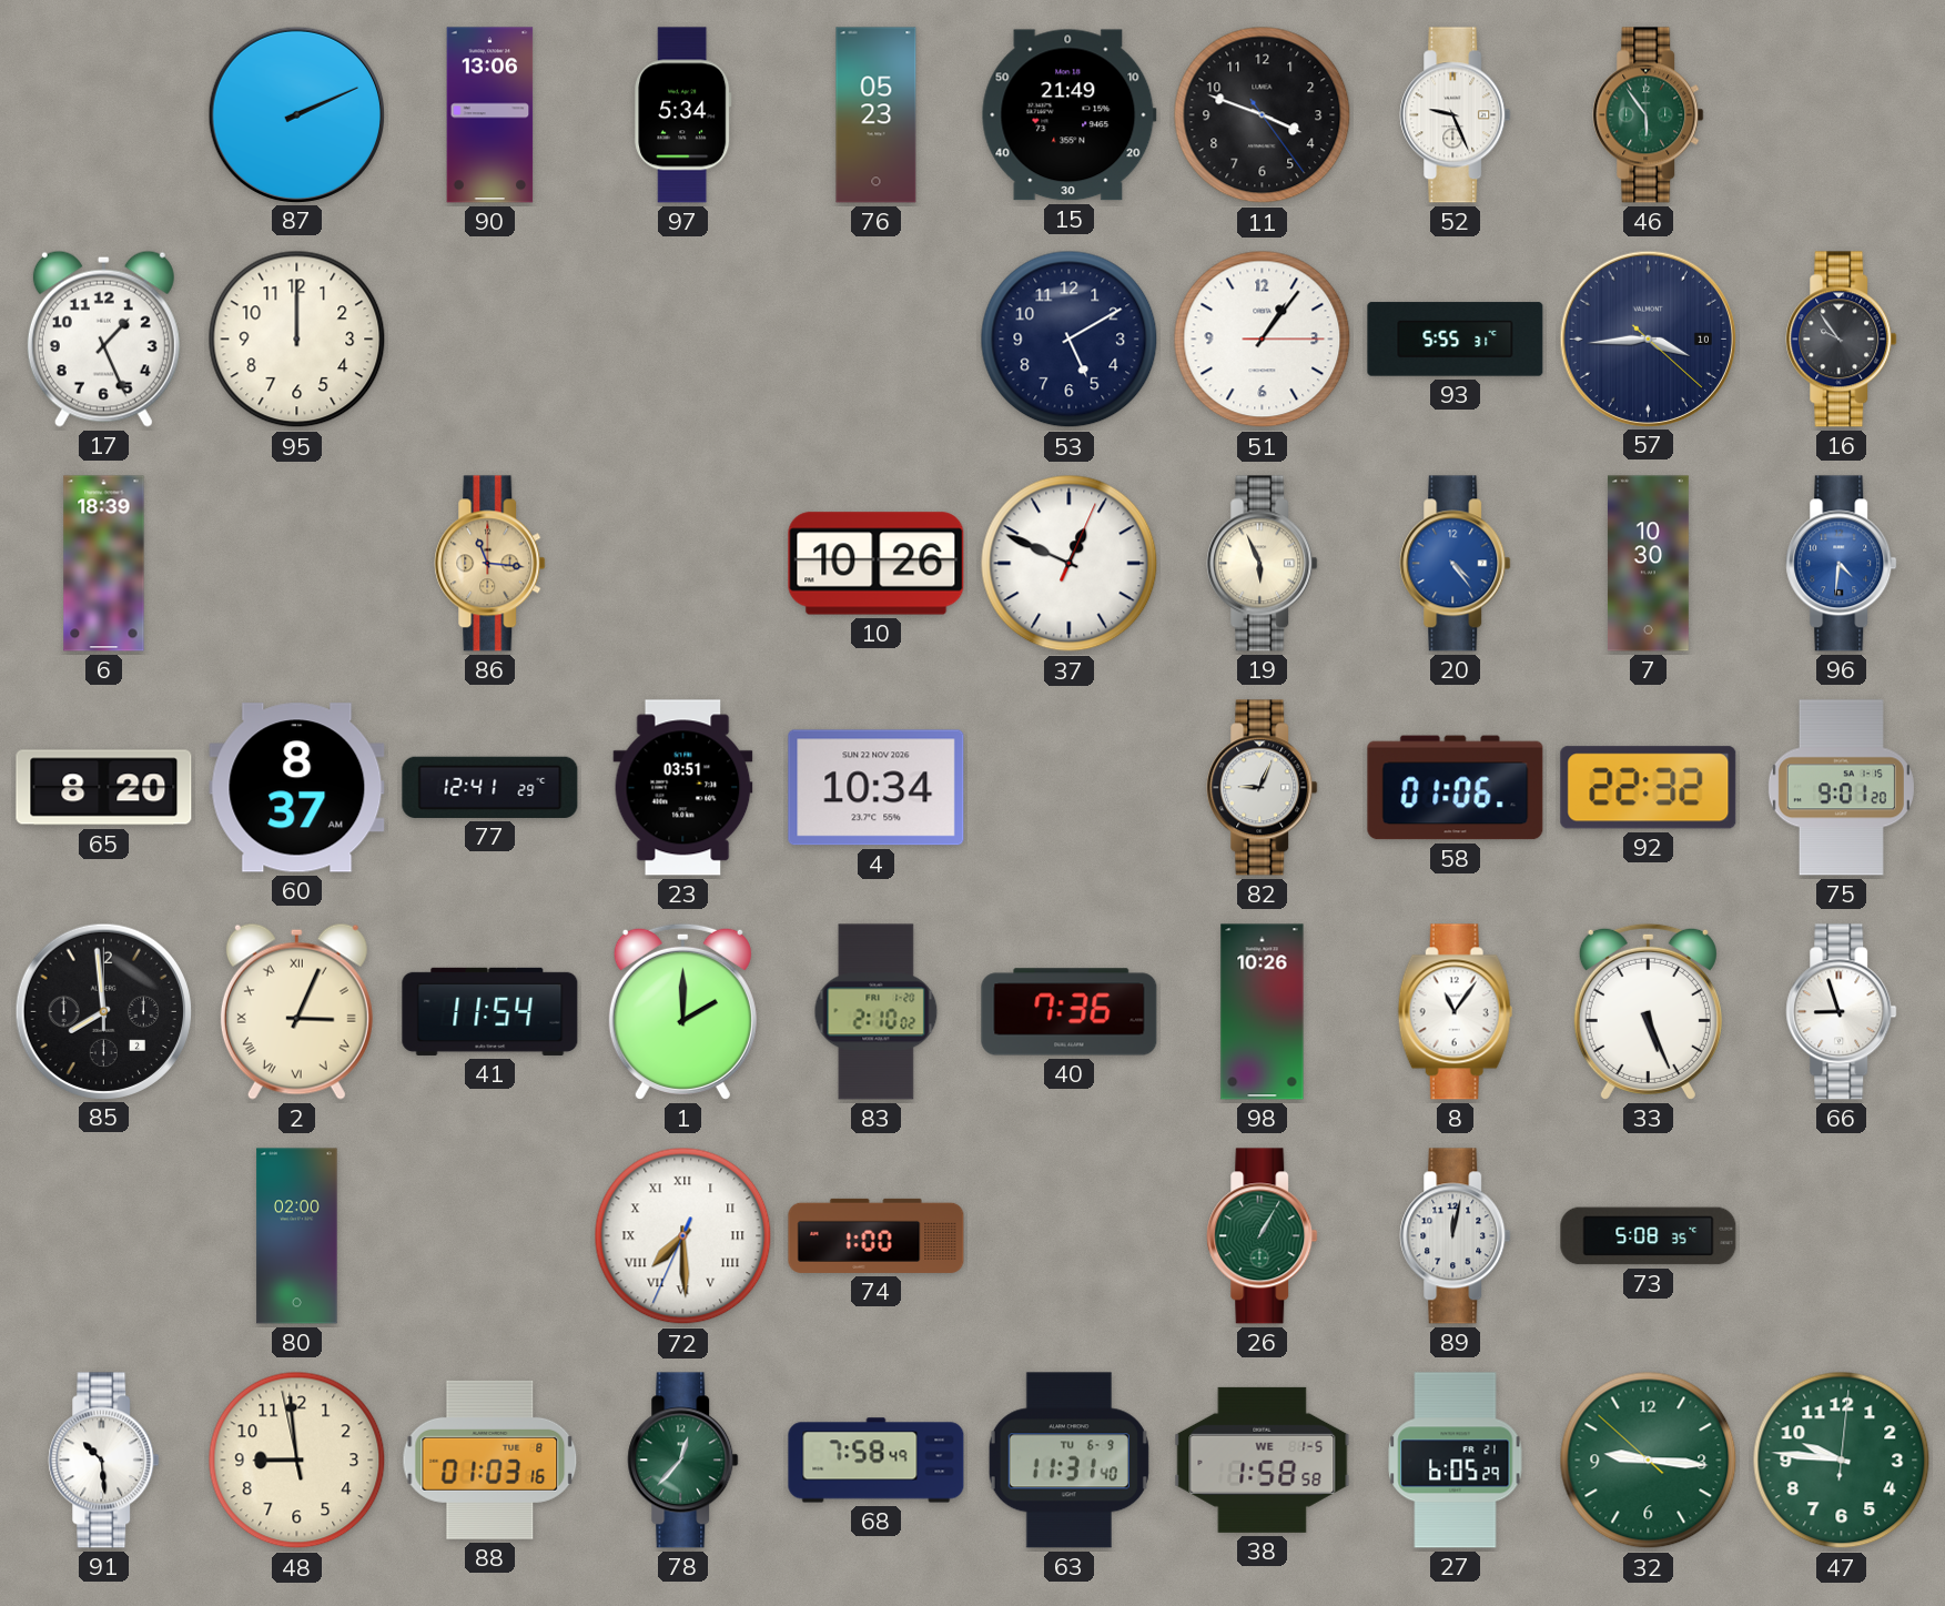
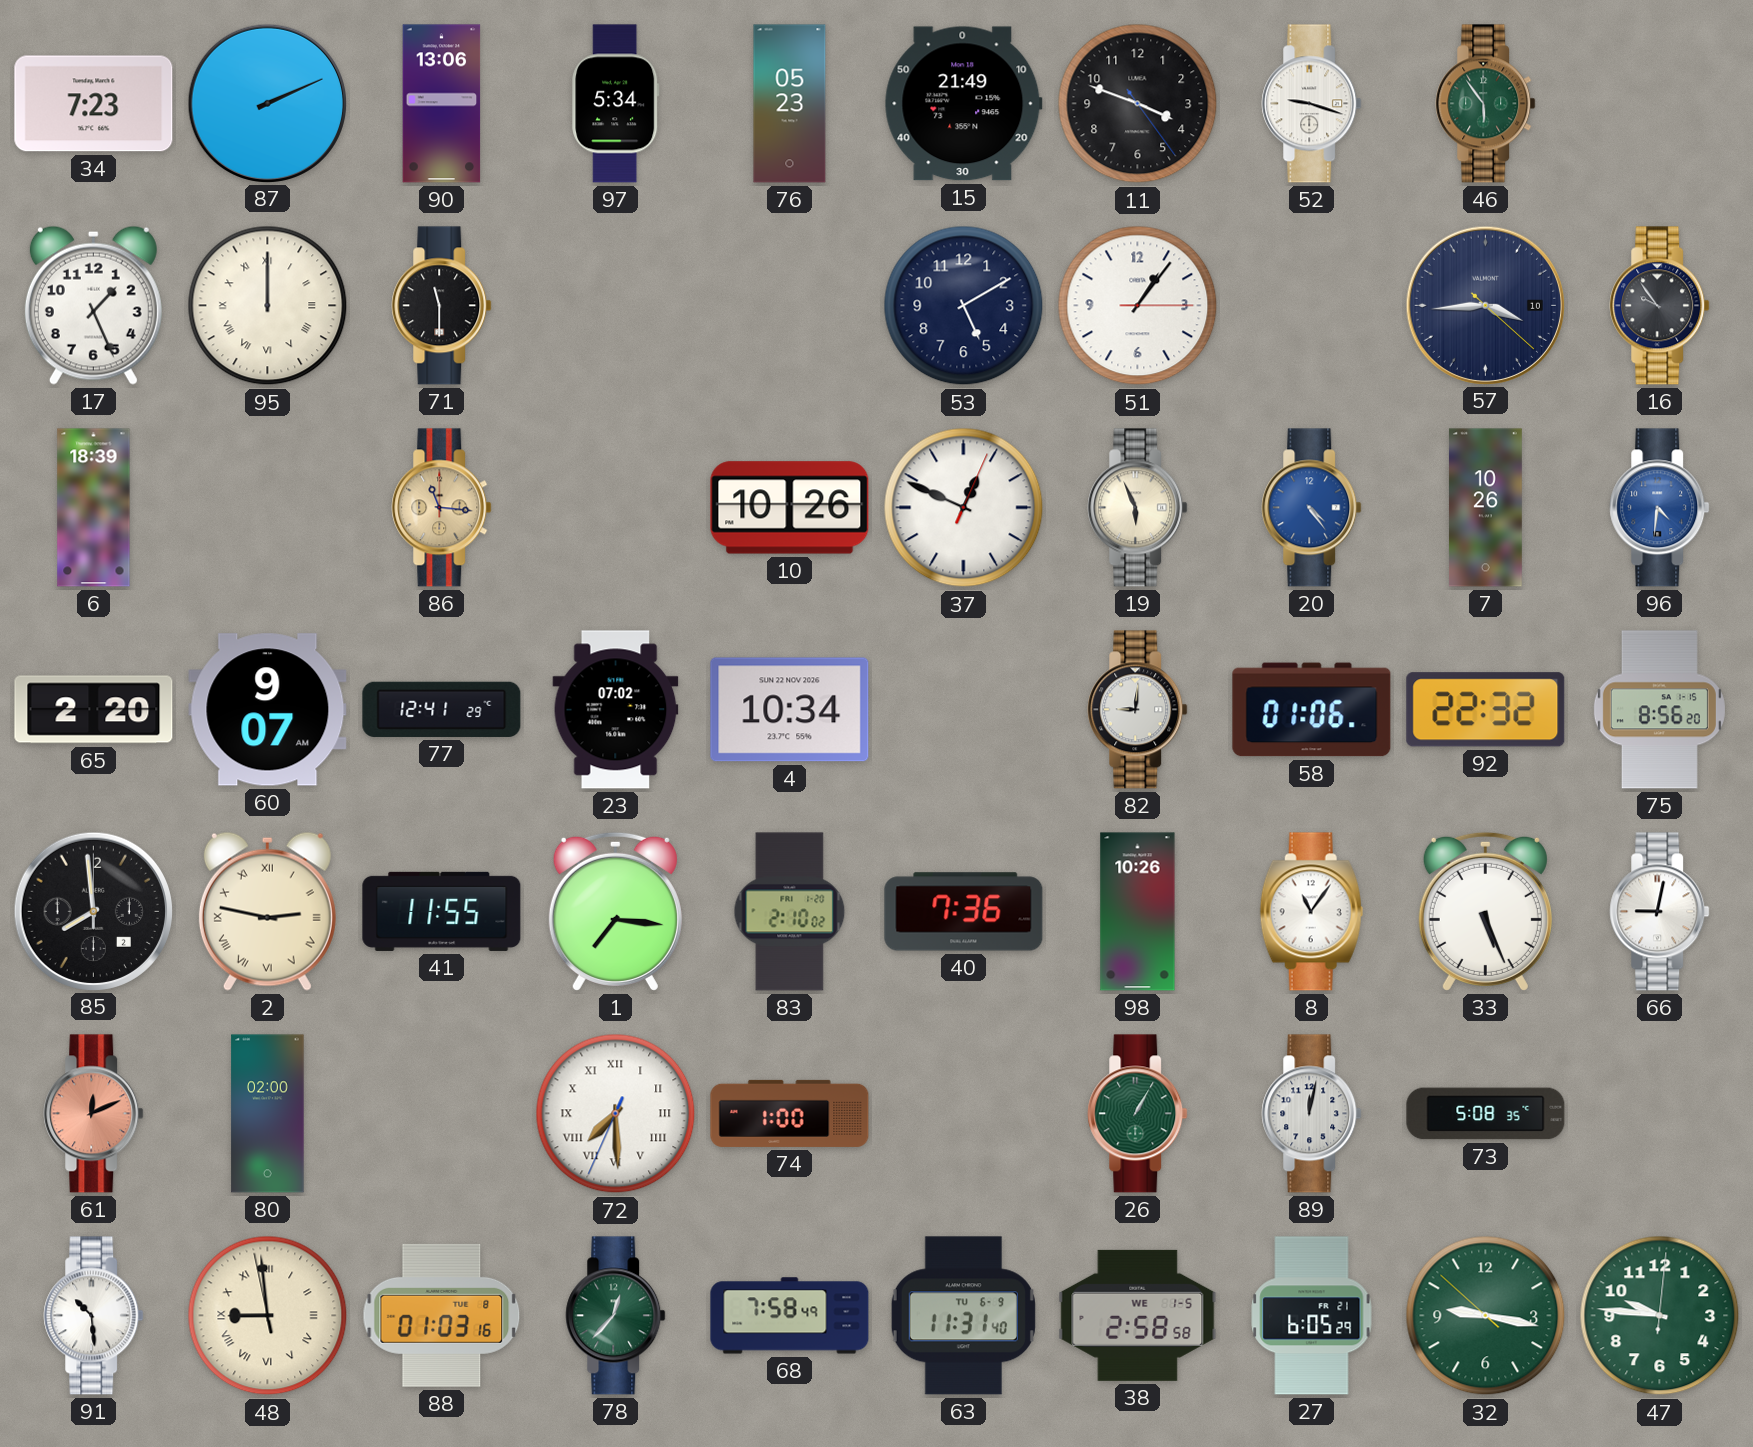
34: none -> 7:23
52: 9:26 -> 9:18
95 numerals: Arabic -> Roman
71: none -> 11:30
93: 5:55 -> none
7: 10:30 -> 10:26
65: 8:20 -> 2:20
60: 8:37 -> 9:07
23: 03:51 -> 07:02
82: 9:04 -> 9:01
75: 9:01 -> 8:56
2: 3:04 -> 2:47
41: 11:54 -> 11:55
1: 2:00 -> 7:16
66: 8:57 -> 9:02
61: none -> 12:11
48 numerals: Arabic -> Roman
38: 1:58 -> 2:58
32: 9:15 -> 9:16
